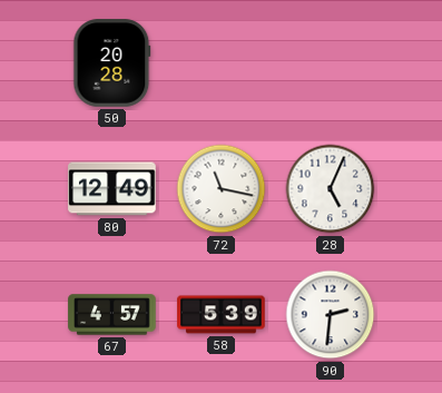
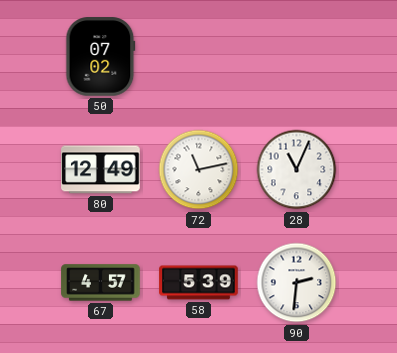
50: 20:28 -> 07:02
72: 11:17 -> 11:13
28: 5:04 -> 11:04
